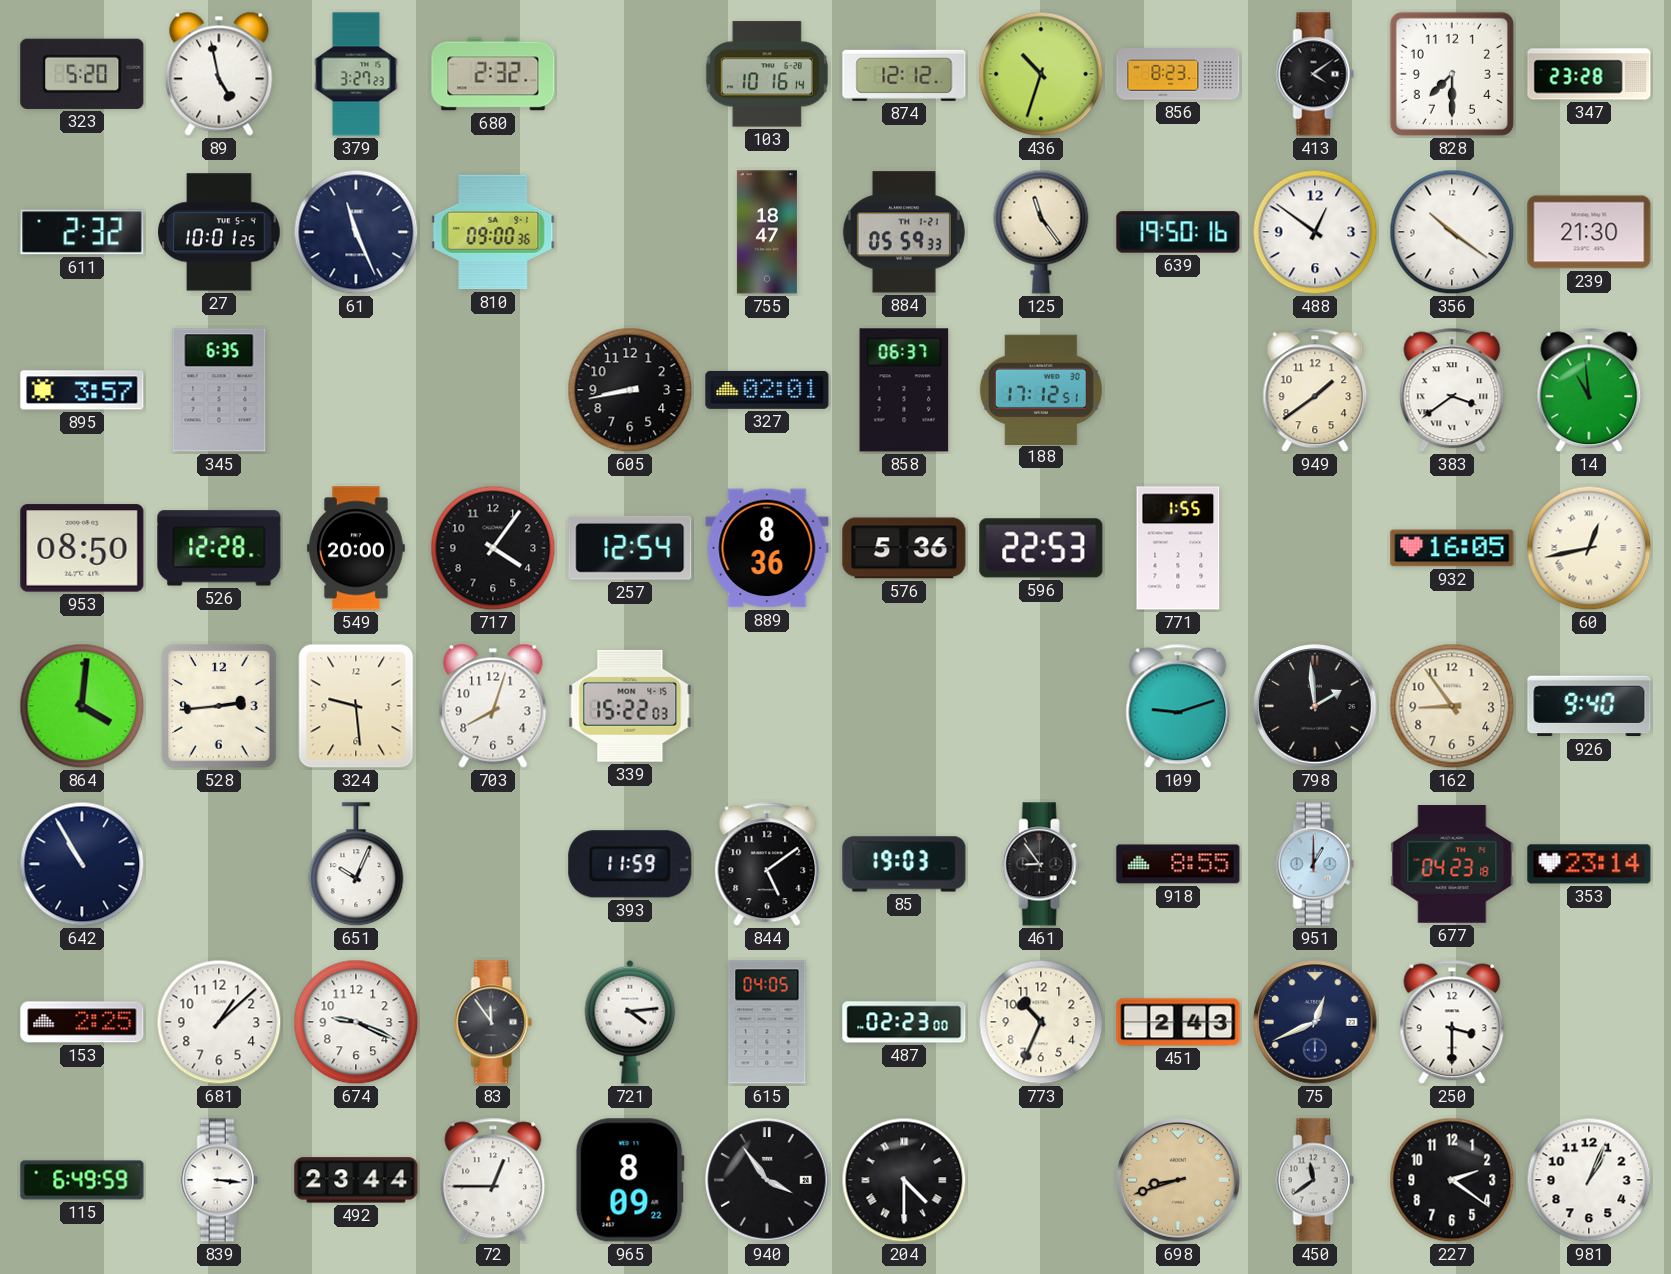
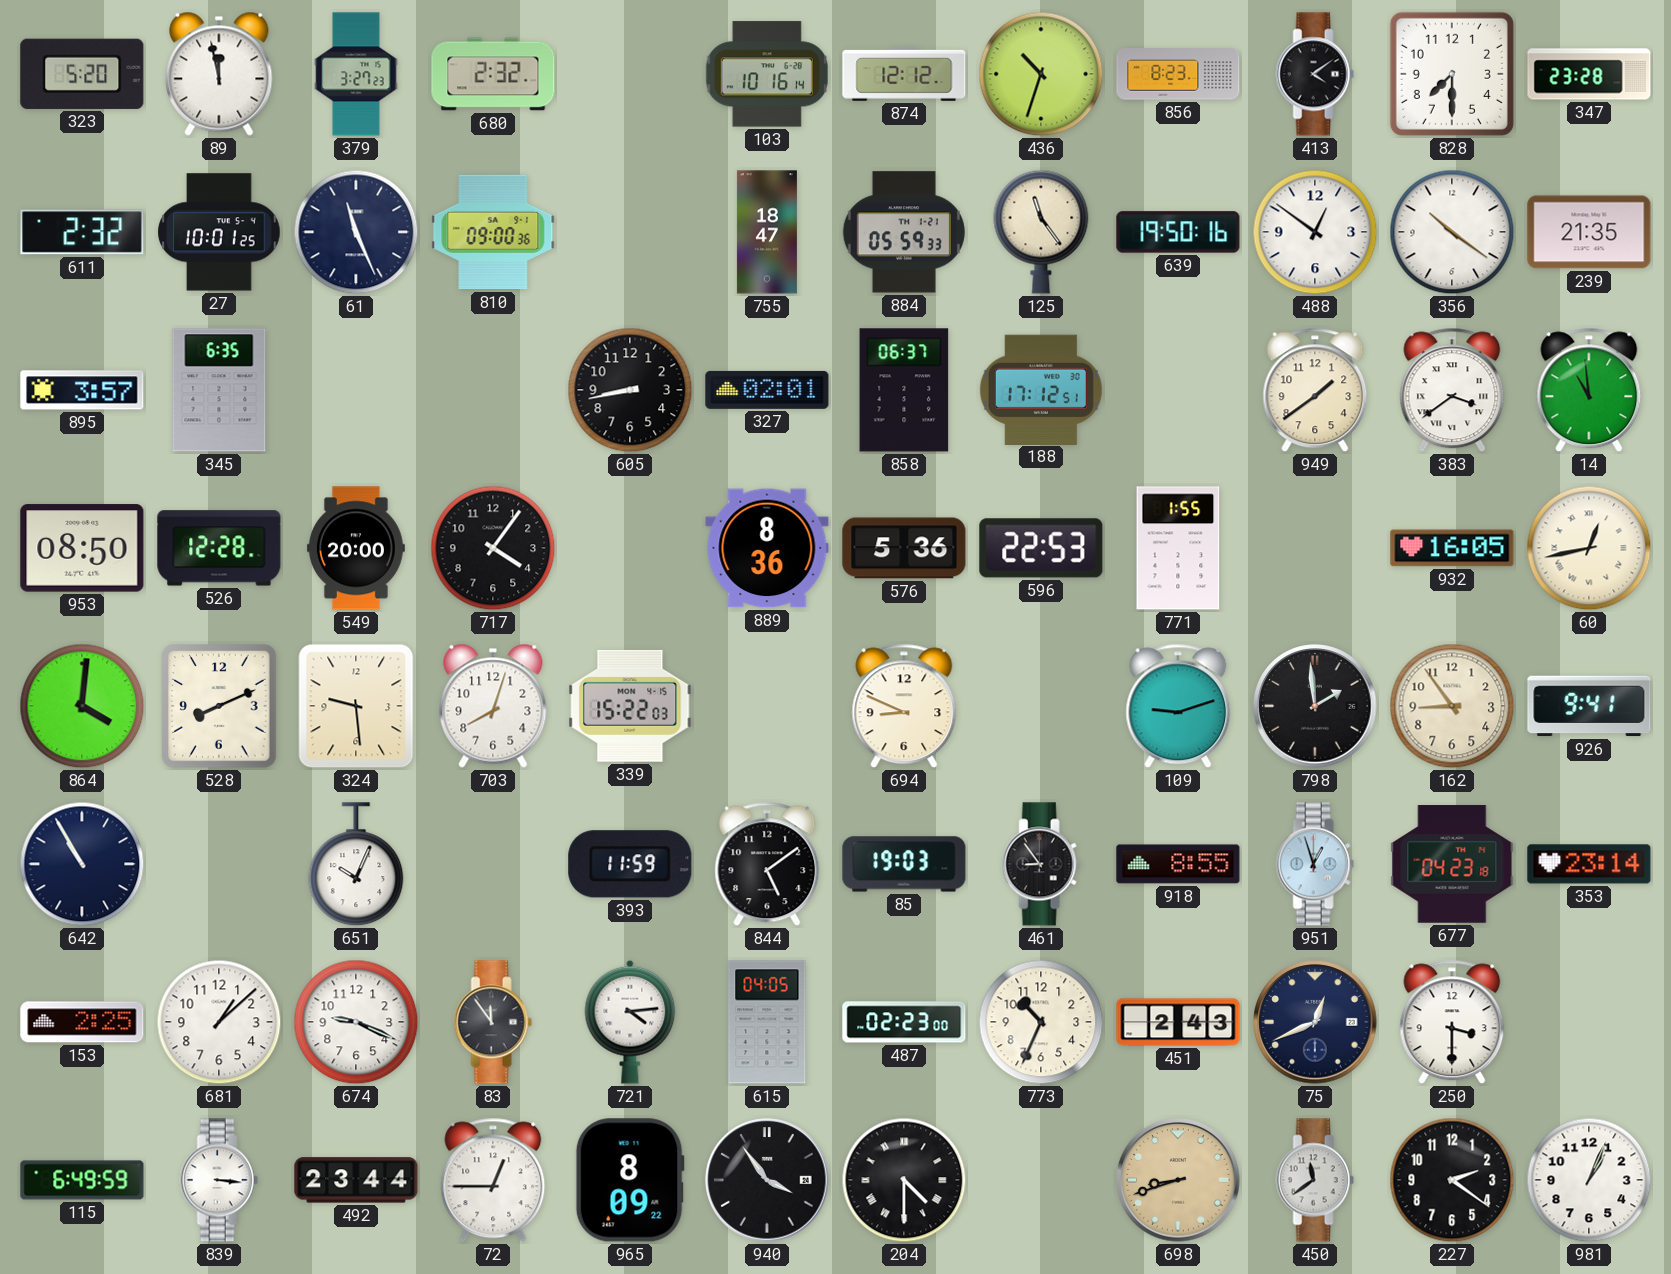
89: 4:58 -> 11:58
239: 21:30 -> 21:35
257: 12:54 -> none
528: 2:44 -> 8:11
694: none -> 8:49
926: 9:40 -> 9:41
951: 1:00 -> 12:57
